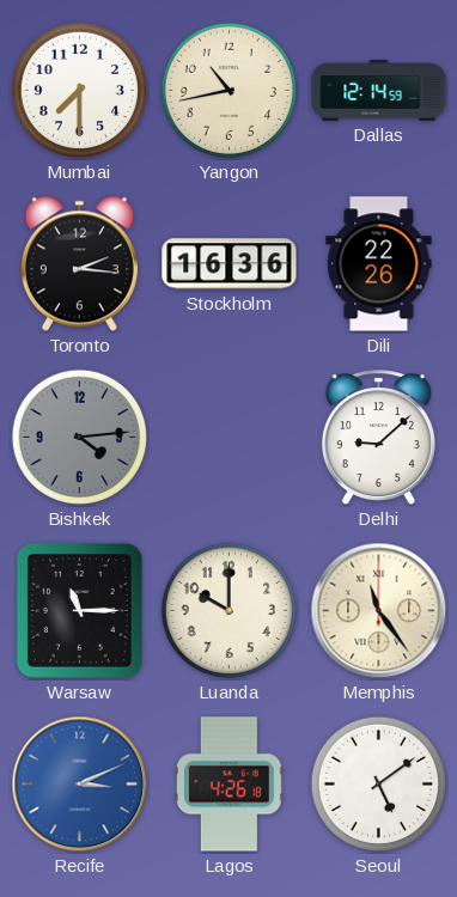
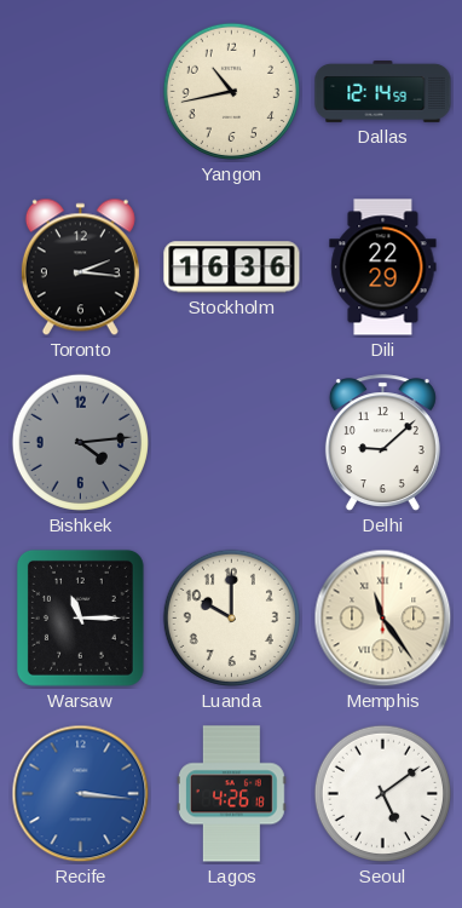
Mumbai: 7:30 -> none
Dili: 22:26 -> 22:29
Recife: 3:11 -> 3:16
